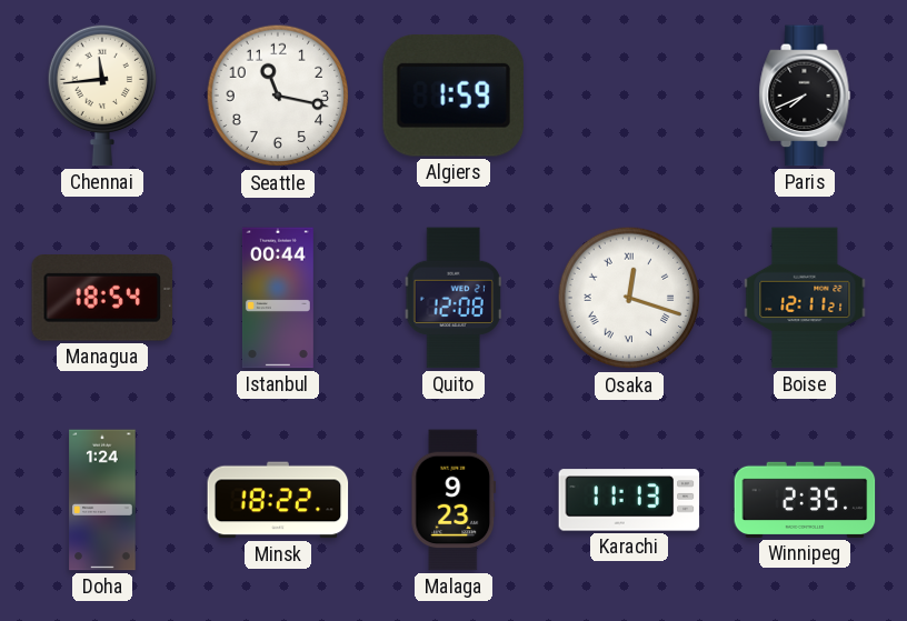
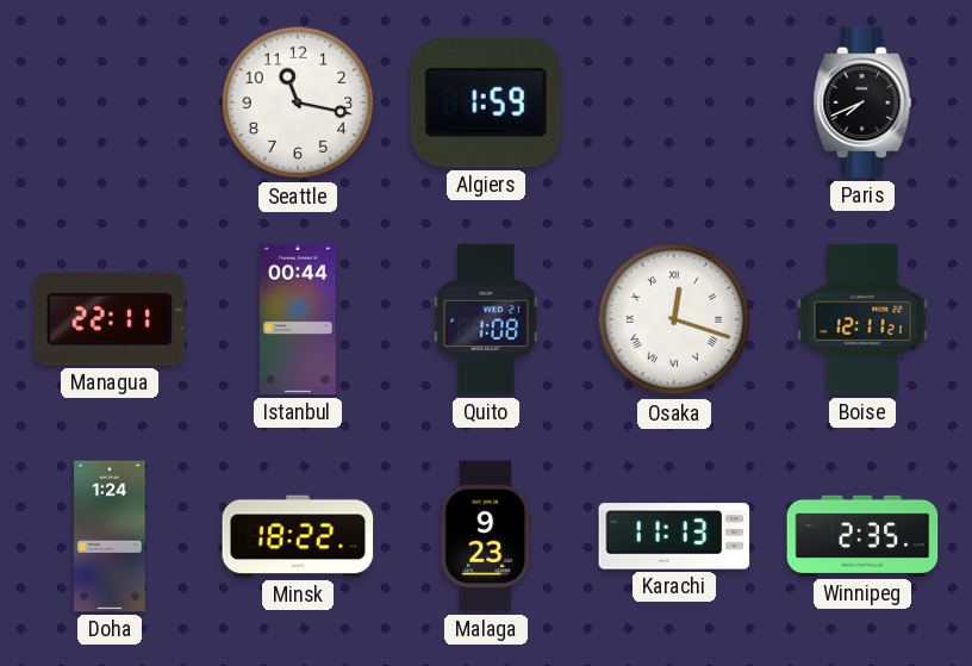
Chennai: 11:44 -> none
Managua: 18:54 -> 22:11
Quito: 12:08 -> 1:08
